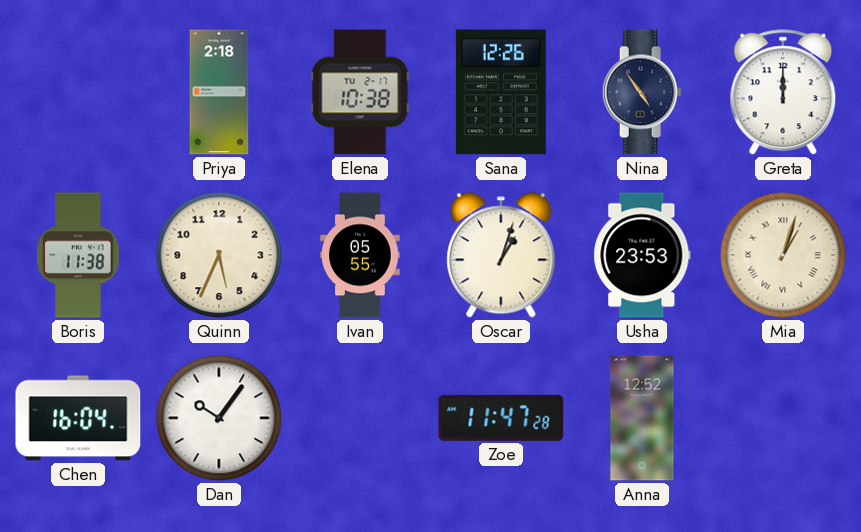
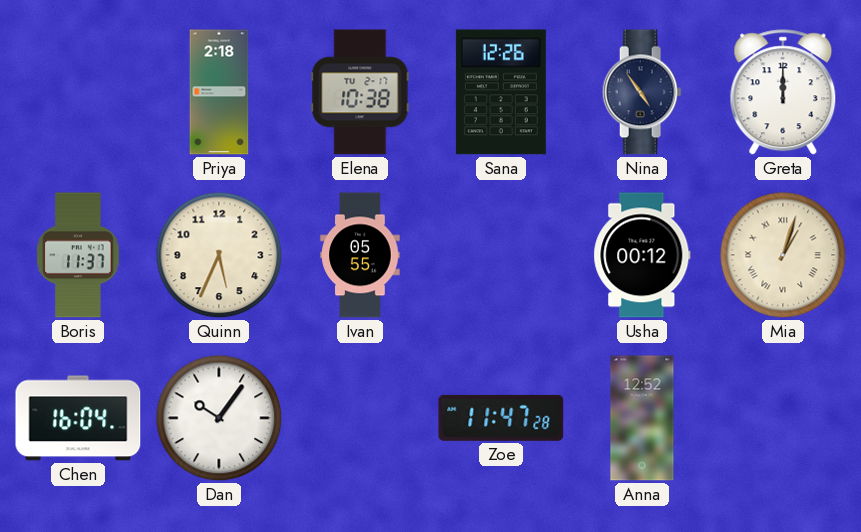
Boris: 11:38 -> 11:37
Oscar: 1:03 -> none
Usha: 23:53 -> 00:12
